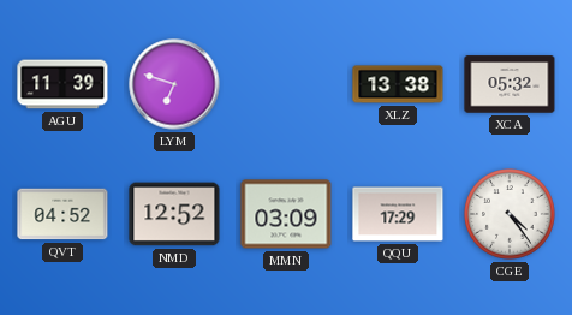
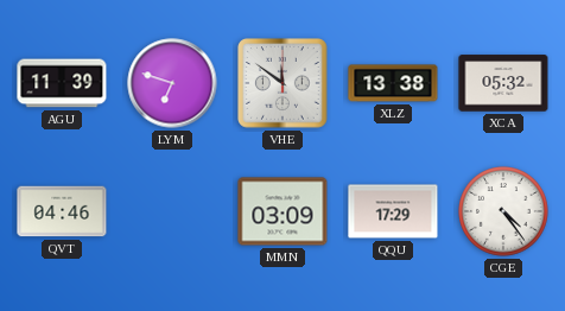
VHE: none -> 11:51
QVT: 04:52 -> 04:46
NMD: 12:52 -> none
